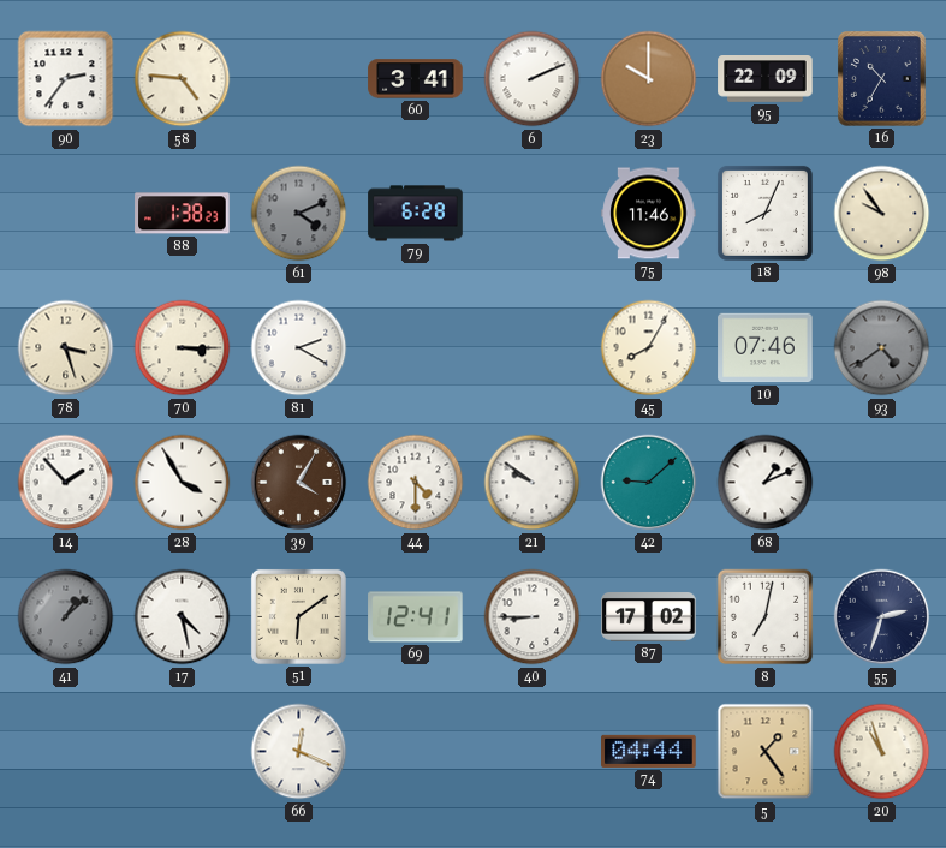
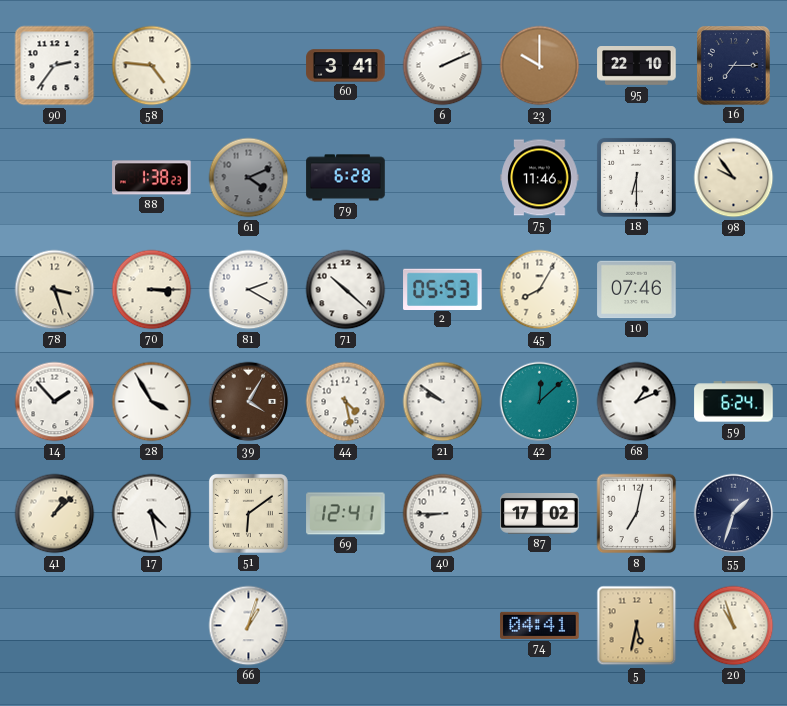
95: 22:09 -> 22:10
16: 10:35 -> 7:15
18: 8:04 -> 6:30
71: none -> 10:22
2: none -> 05:53
93: 4:39 -> none
44: 4:30 -> 4:28
42: 9:08 -> 12:08
59: none -> 6:24
41 dial: grey -> cream
55: 2:33 -> 1:33
66: 12:19 -> 1:03
74: 04:44 -> 04:41
5: 1:24 -> 5:32
